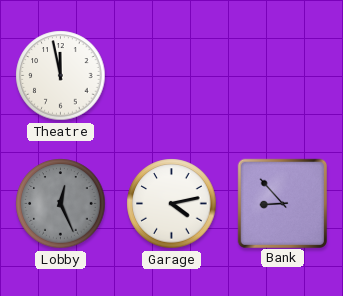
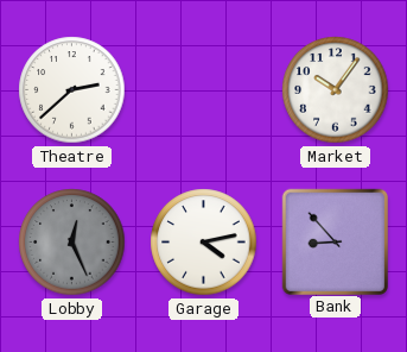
Theatre: 11:58 -> 2:38
Market: none -> 10:06
